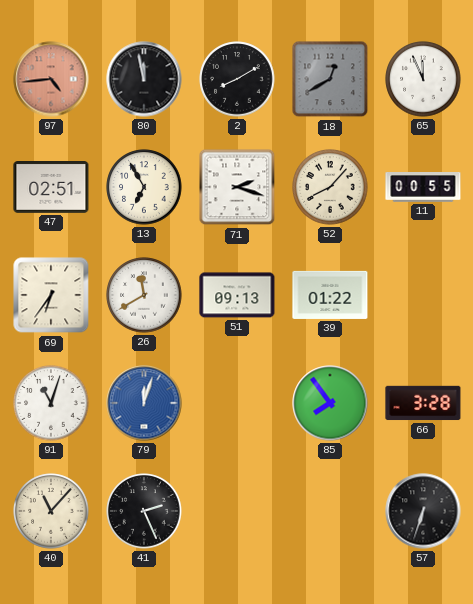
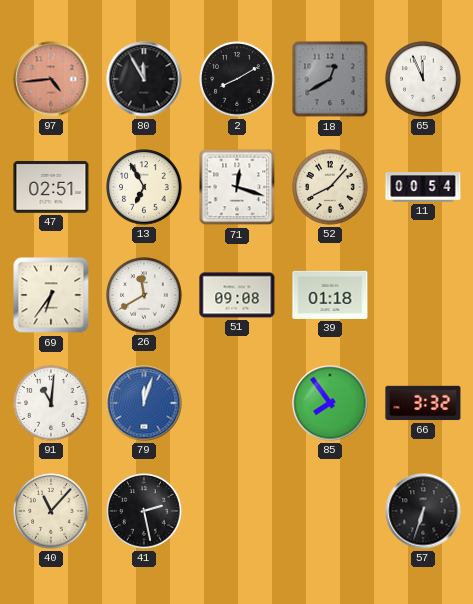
80: 11:58 -> 11:55
71: 2:18 -> 12:18
11: 00:55 -> 00:54
51: 09:13 -> 09:08
39: 01:22 -> 01:18
91: 11:03 -> 11:01
66: 3:28 -> 3:32
41: 2:26 -> 2:28
